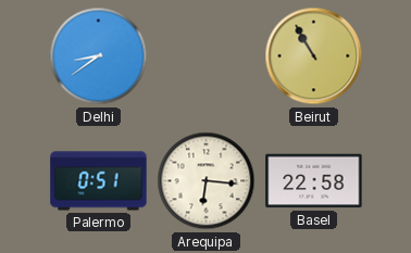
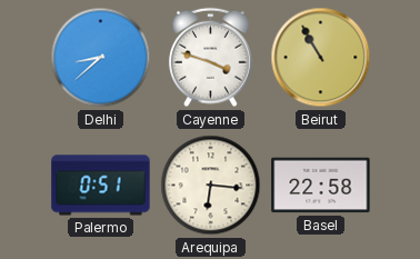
Delhi: 8:39 -> 8:38
Cayenne: none -> 3:48
